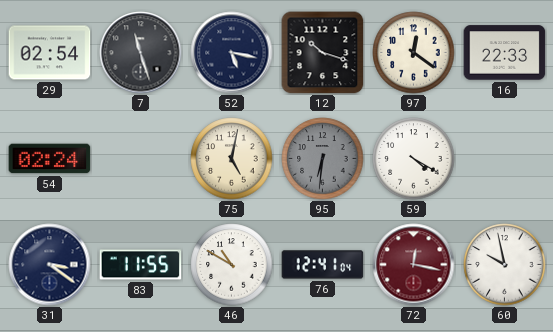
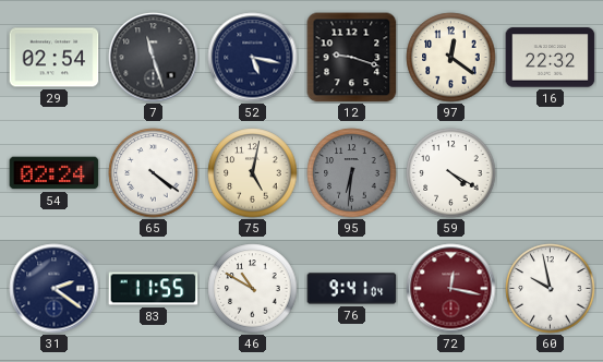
12: 10:18 -> 9:18
16: 22:33 -> 22:32
65: none -> 4:21
31: 3:21 -> 2:21
76: 12:41 -> 9:41
